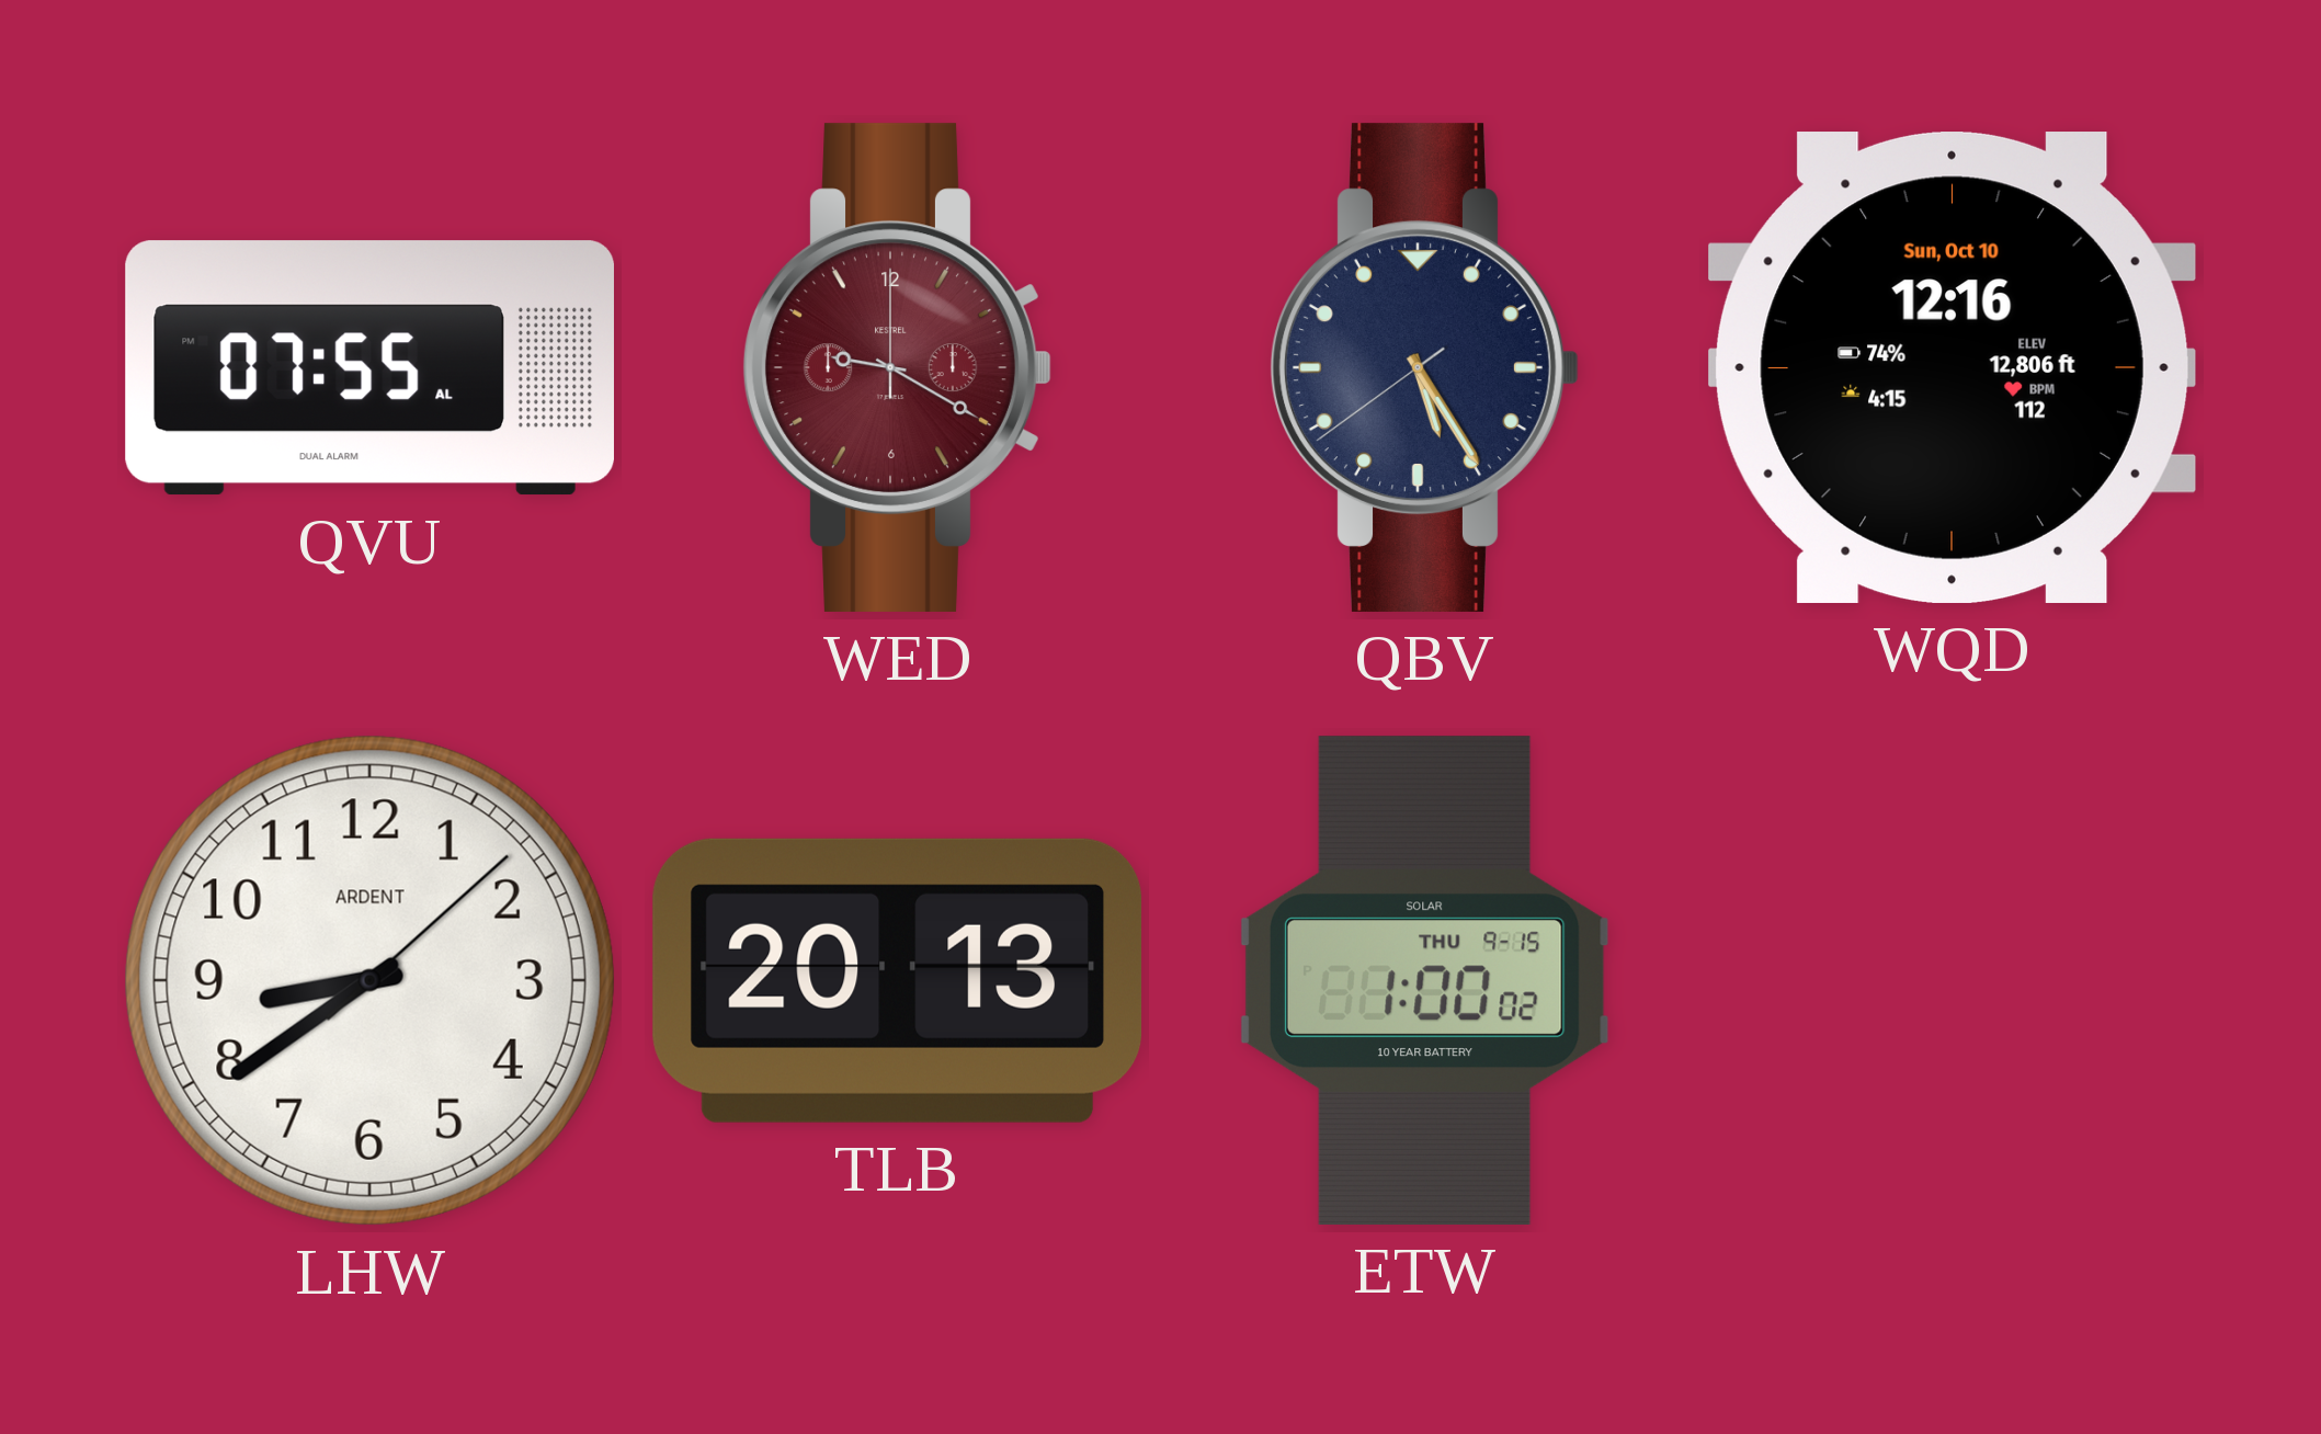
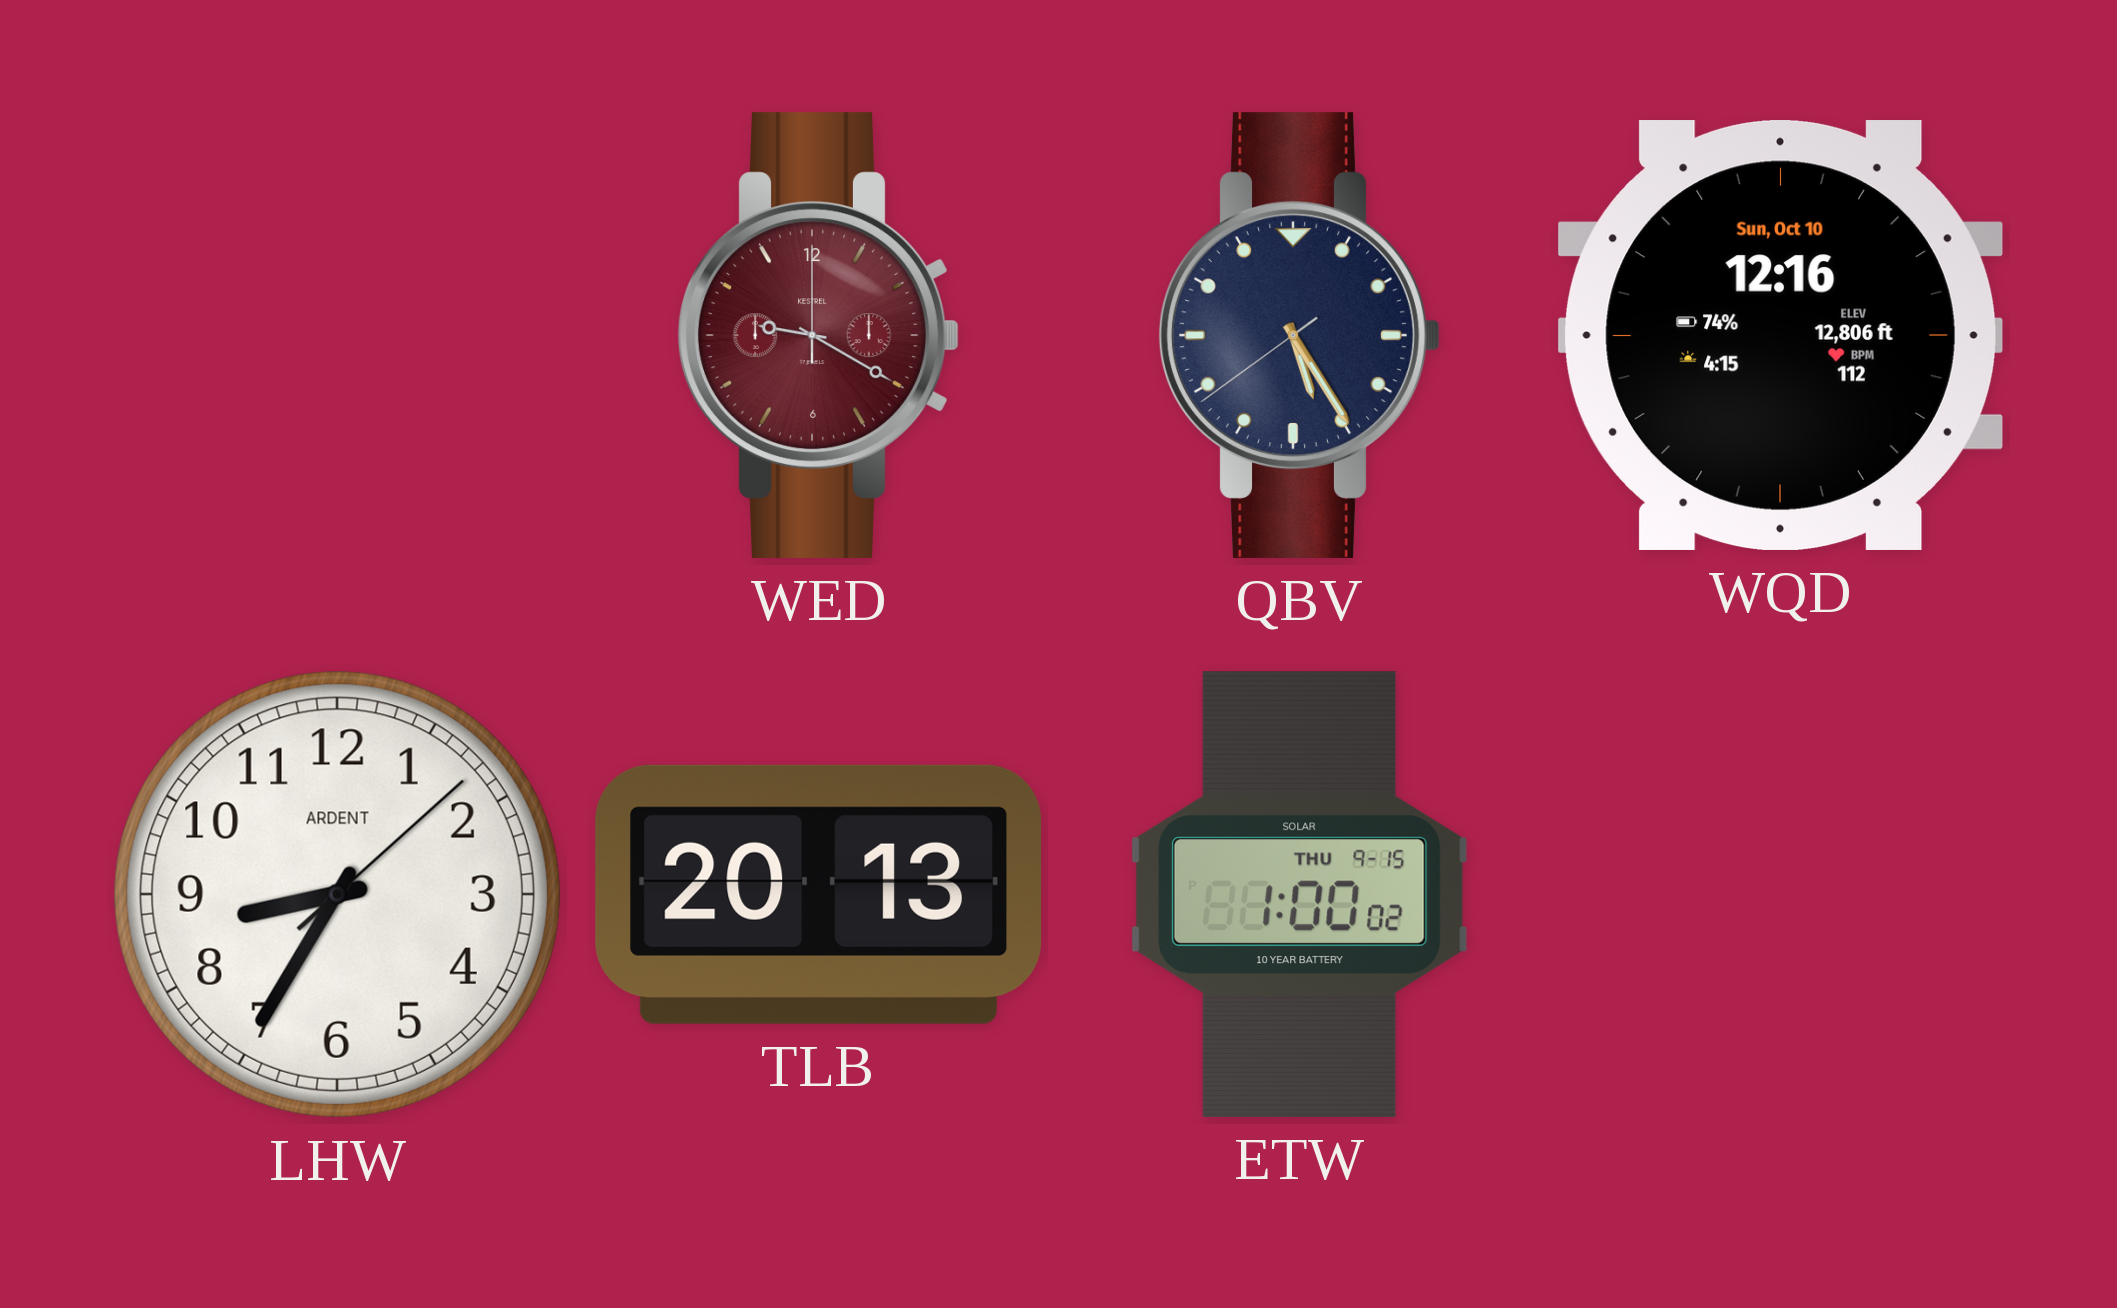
QVU: 07:55 -> none
LHW: 8:39 -> 8:35
